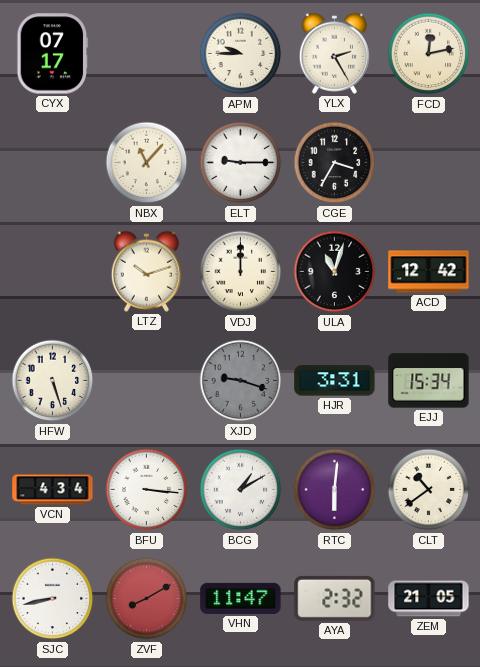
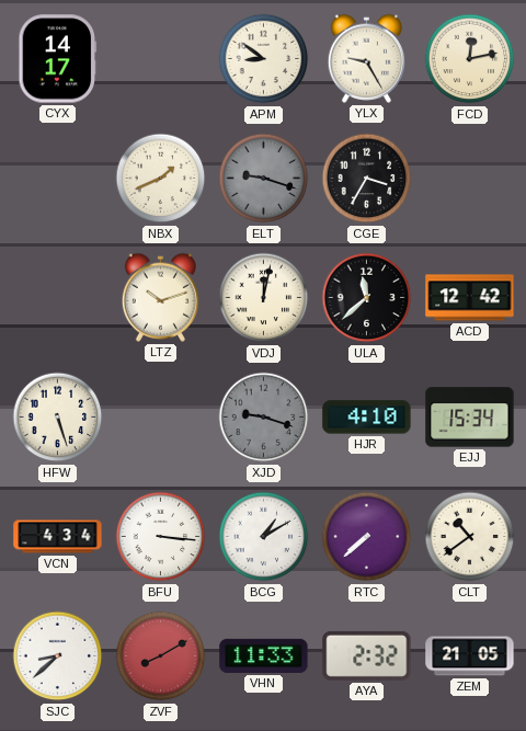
CYX: 07:17 -> 14:17
APM: 9:45 -> 8:51
YLX: 2:25 -> 9:25
NBX: 11:07 -> 1:41
ELT: 9:15 -> 9:18
ELT dial: white -> grey
VDJ: 12:00 -> 12:02
ULA: 11:03 -> 11:38
HJR: 3:31 -> 4:10
RTC: 6:01 -> 7:38
SJC: 8:43 -> 8:38
VHN: 11:47 -> 11:33
